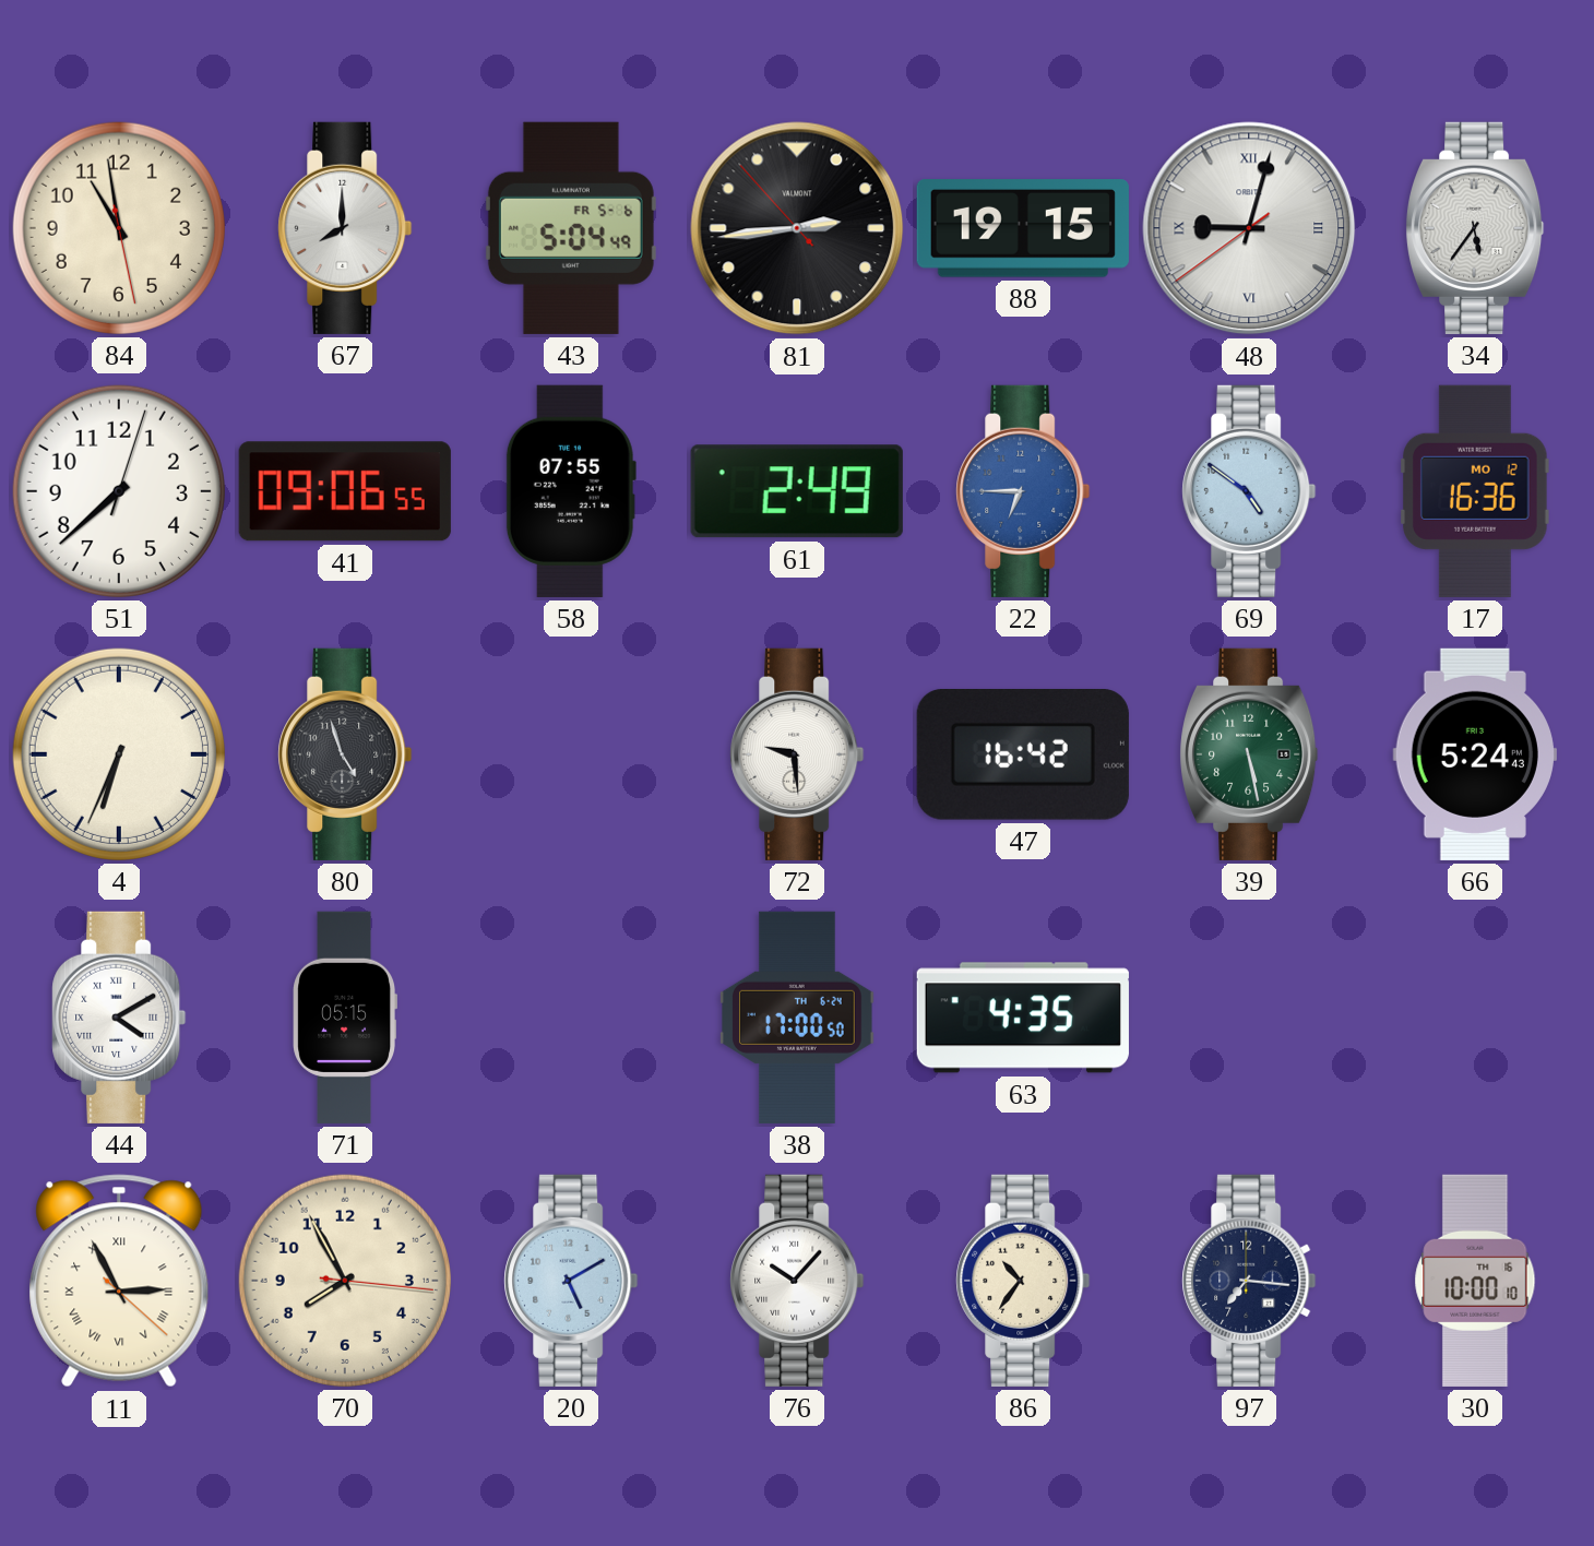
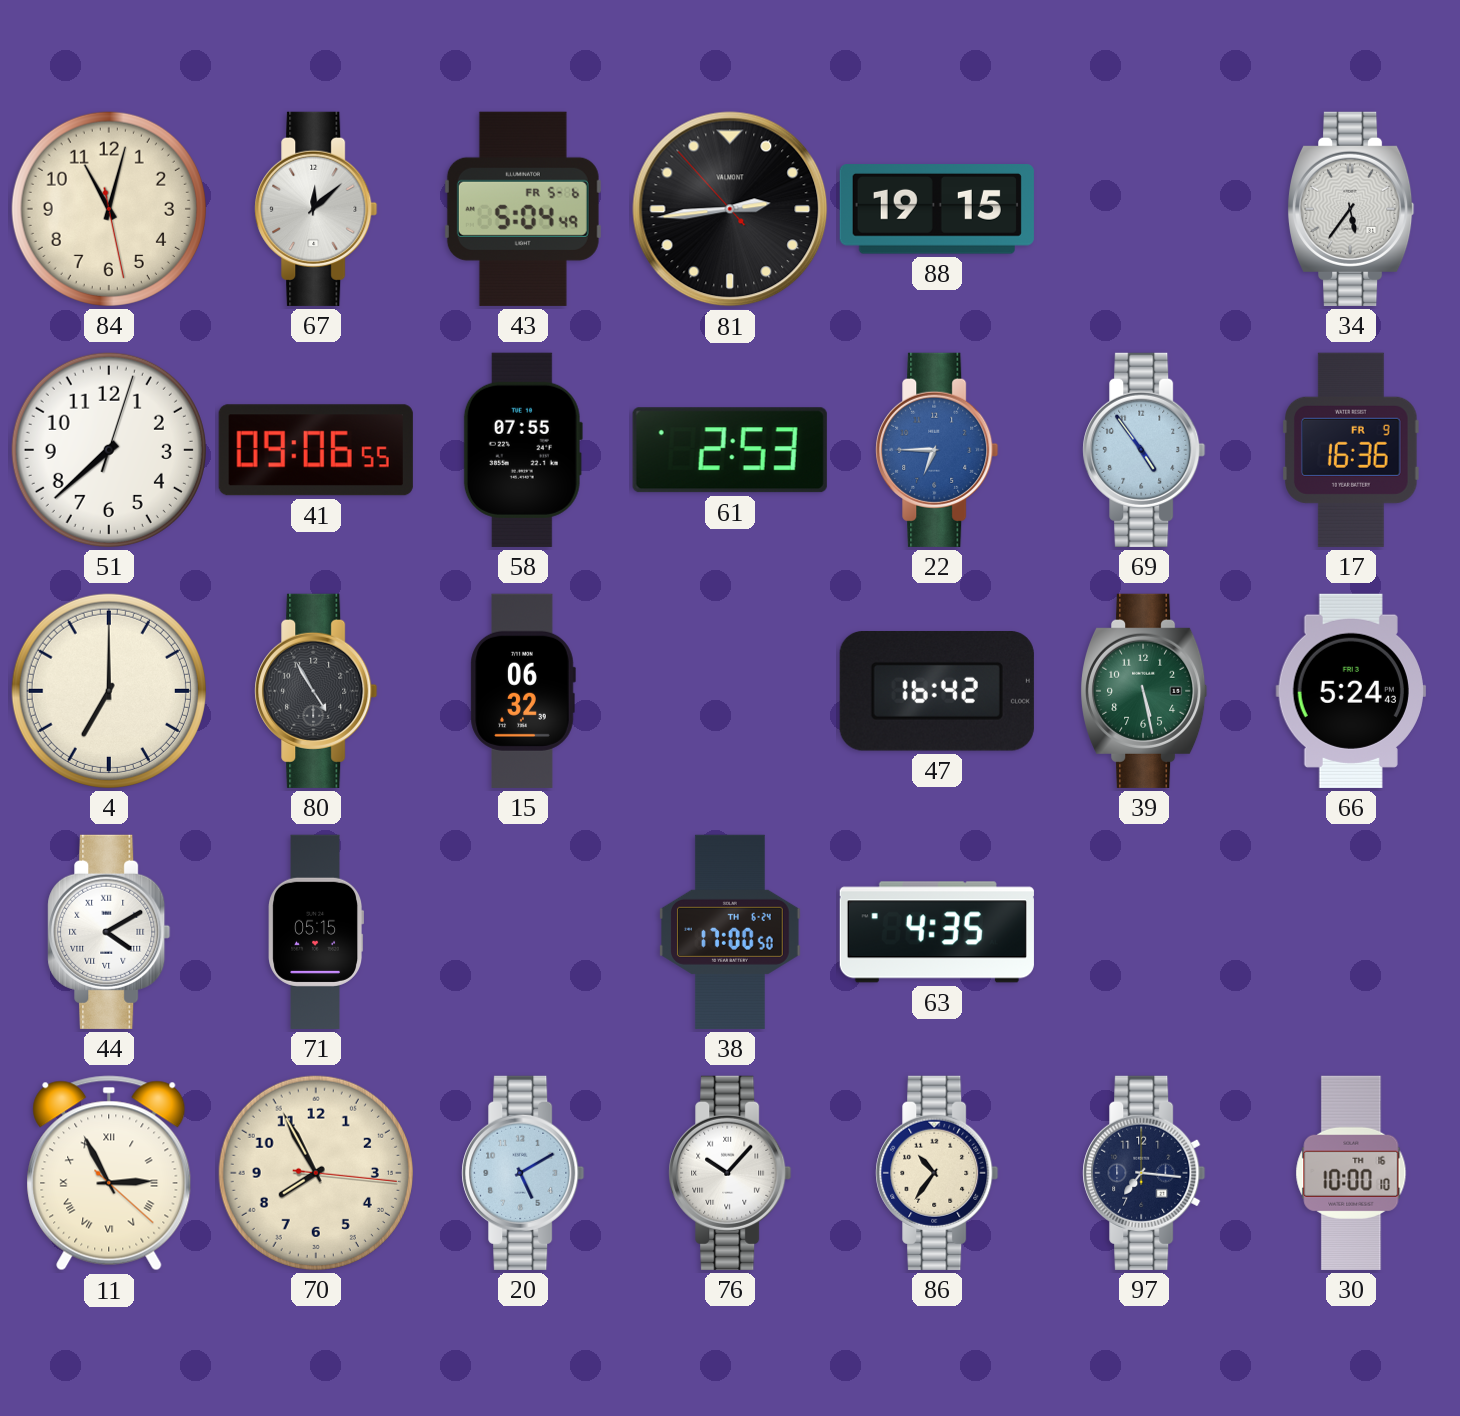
84: 10:58 -> 11:02
67: 8:00 -> 12:08
48: 9:02 -> none
61: 2:49 -> 2:53
69: 4:51 -> 4:54
17 date: MO 12 -> FR 9
4: 6:34 -> 7:00
80: 4:57 -> 4:55
15: none -> 06:32
72: 9:29 -> none
